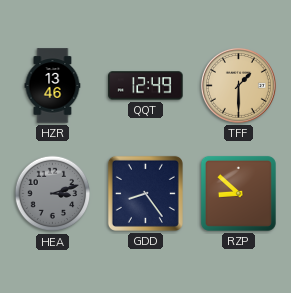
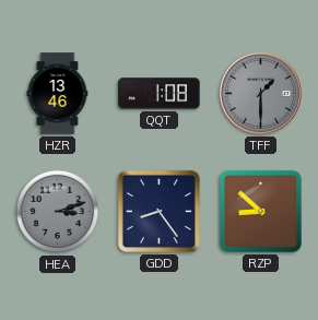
QQT: 12:49 -> 1:08
TFF dial: champagne -> grey
